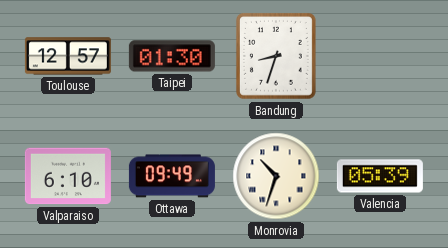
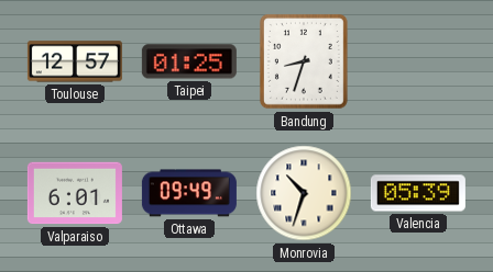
Taipei: 01:30 -> 01:25
Valparaiso: 6:10 -> 6:01
